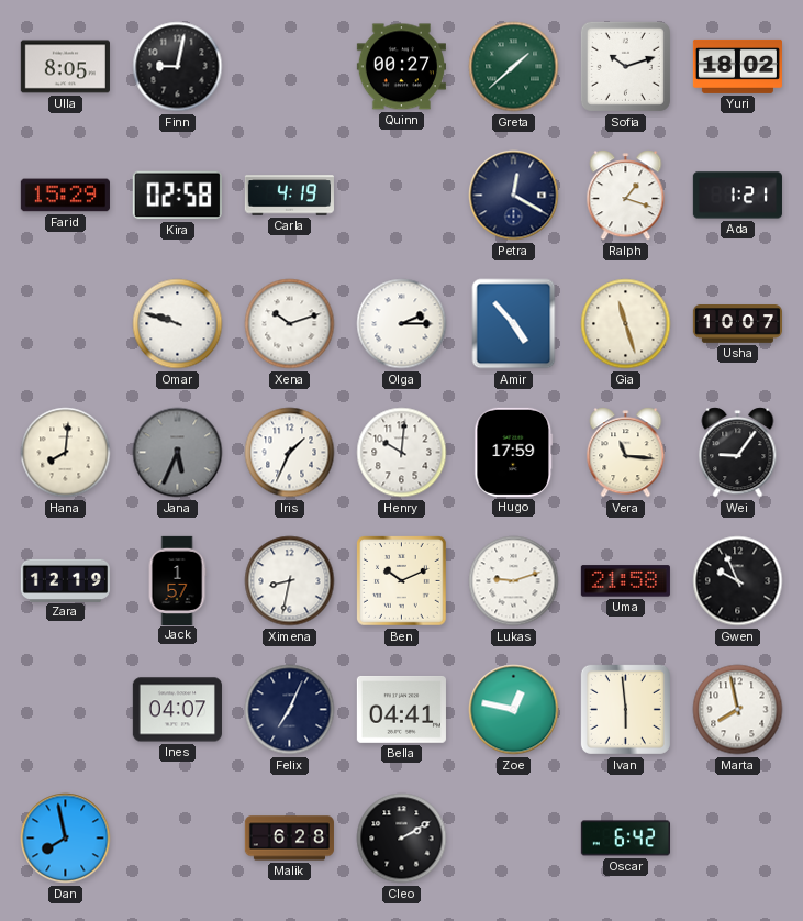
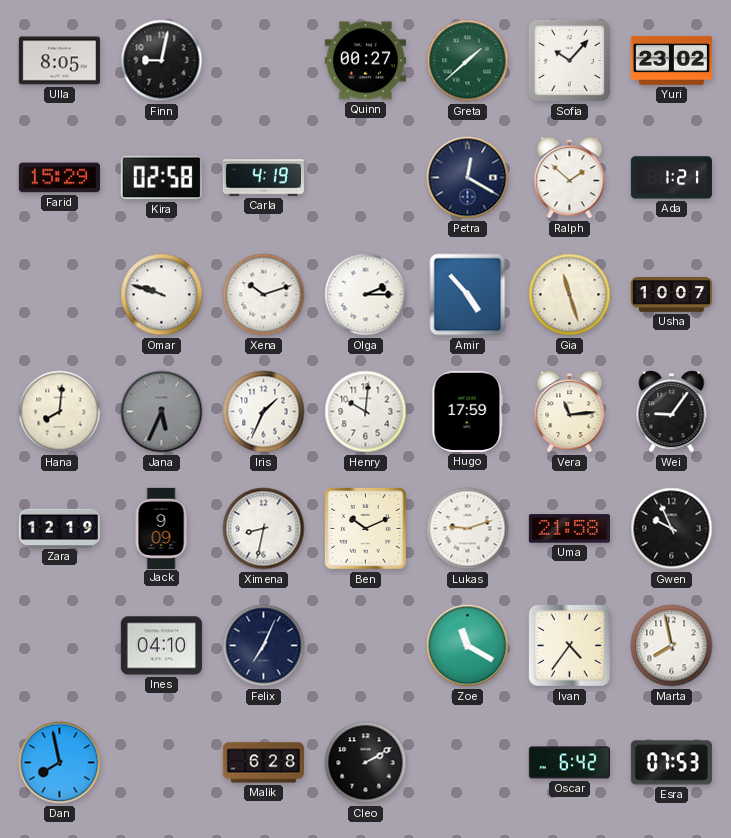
Sofia: 10:12 -> 10:07
Yuri: 18:02 -> 23:02
Ralph: 1:18 -> 1:52
Vera: 11:16 -> 11:14
Jack: 1:57 -> 9:09
Ines: 04:07 -> 04:10
Bella: 04:41 -> none
Zoe: 12:47 -> 11:20
Ivan: 5:59 -> 4:36
Esra: none -> 07:53
